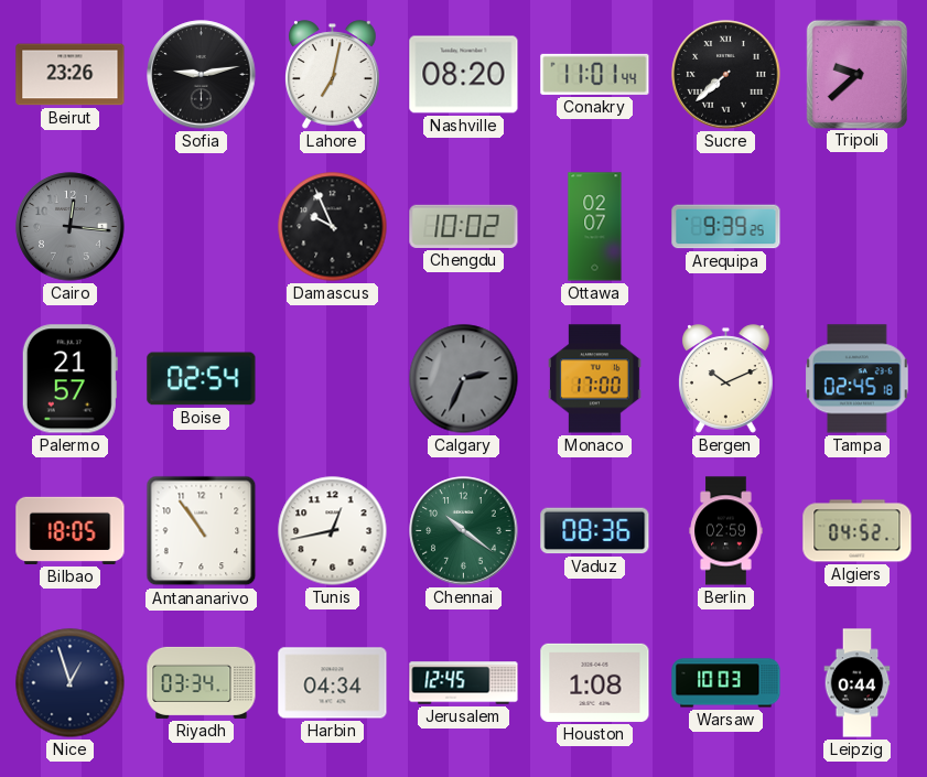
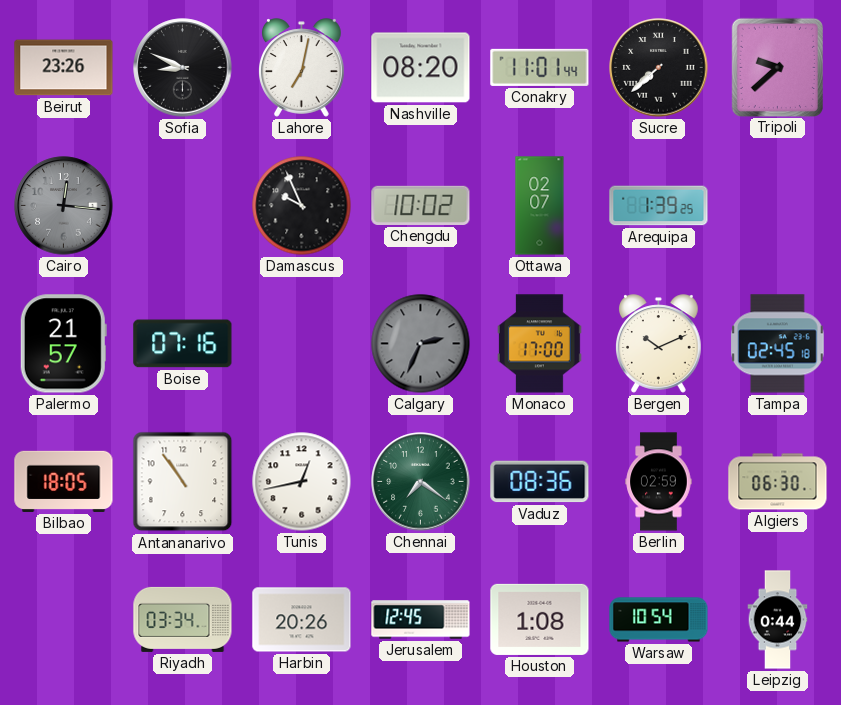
Sofia: 9:13 -> 8:49
Arequipa: 9:39 -> 1:39
Boise: 02:54 -> 07:16
Chennai: 10:21 -> 7:21
Algiers: 04:52 -> 06:30
Nice: 12:57 -> none
Harbin: 04:34 -> 20:26
Warsaw: 10:03 -> 10:54
